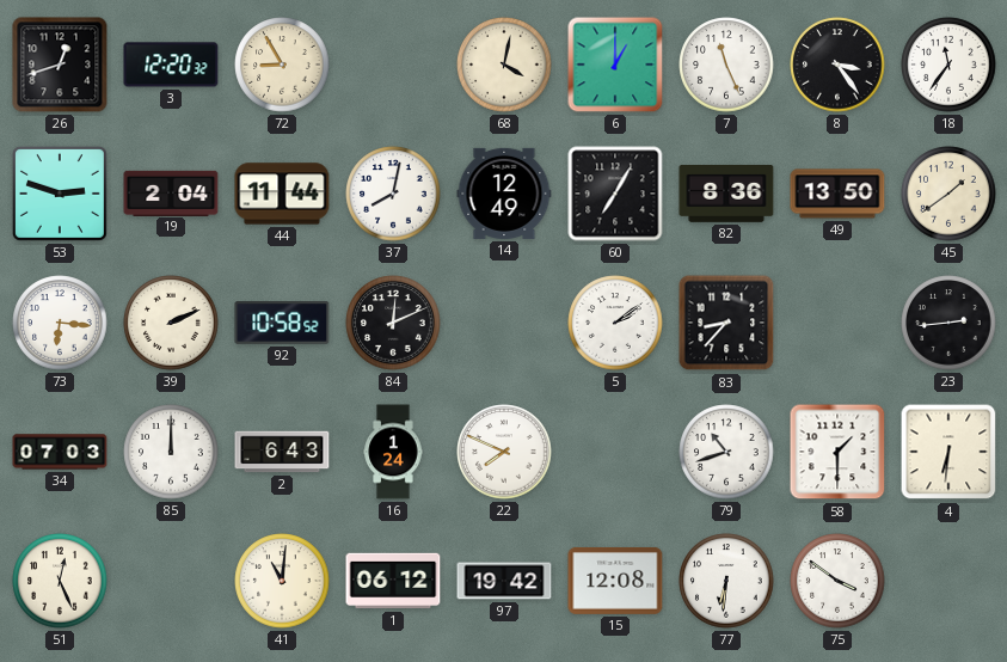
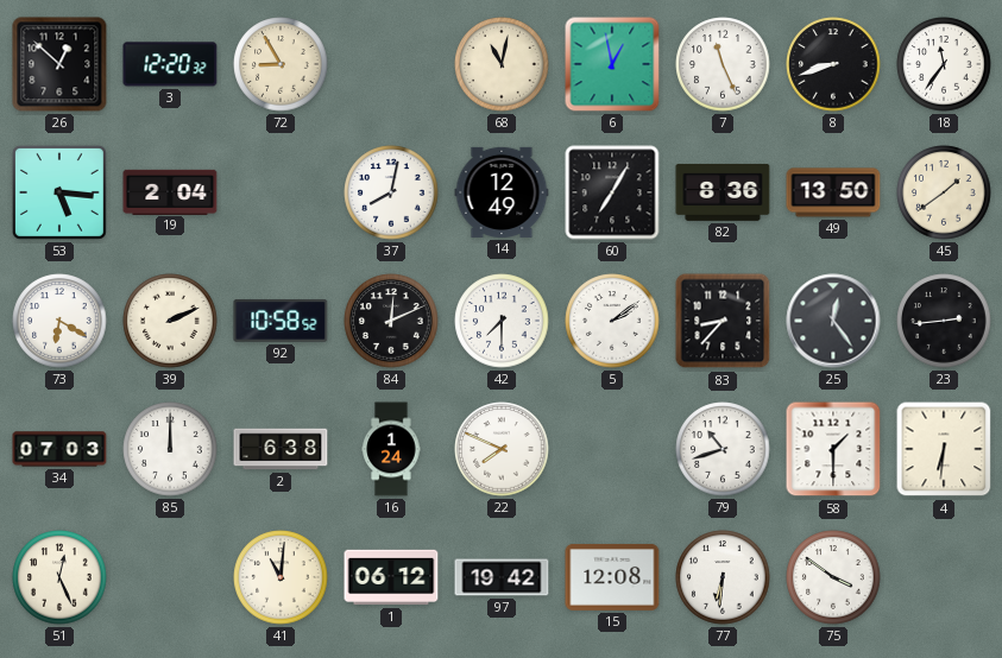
26: 12:42 -> 12:52
68: 4:02 -> 11:02
6: 1:00 -> 12:58
8: 3:24 -> 8:42
53: 2:48 -> 5:16
44: 11:44 -> none
73: 6:16 -> 6:20
42: none -> 7:30
25: none -> 12:24
2: 6:43 -> 6:38
